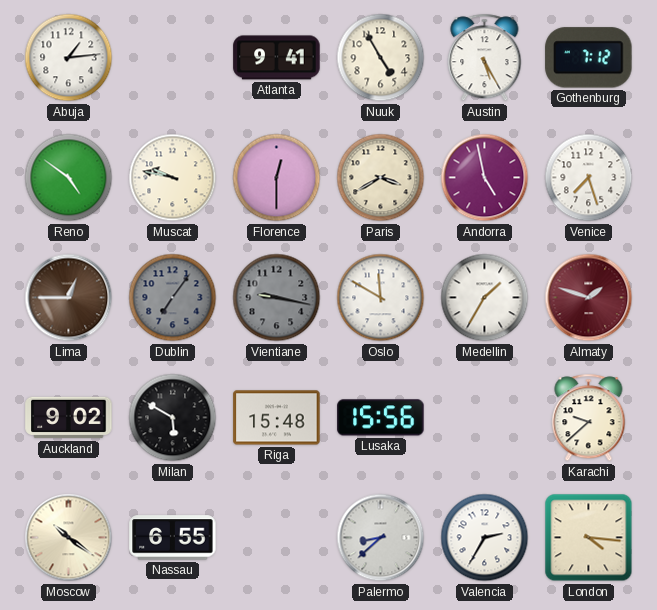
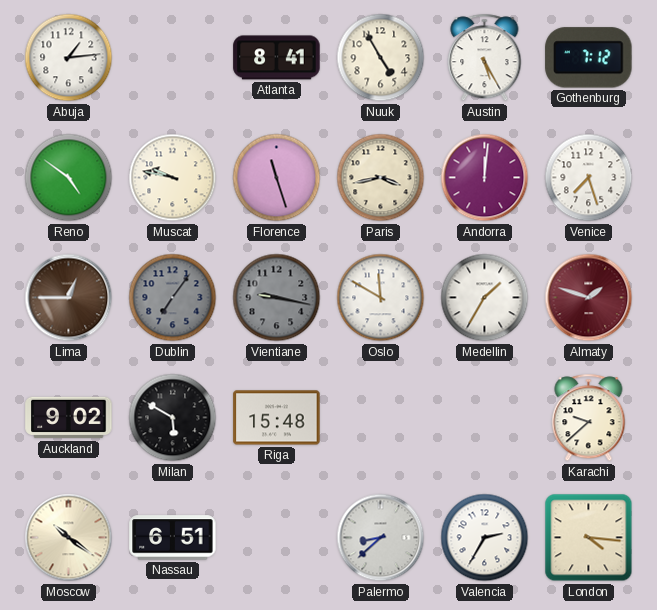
Atlanta: 9:41 -> 8:41
Florence: 12:30 -> 11:27
Paris: 3:40 -> 3:43
Andorra: 4:58 -> 12:01
Lusaka: 15:56 -> none
Nassau: 6:55 -> 6:51
